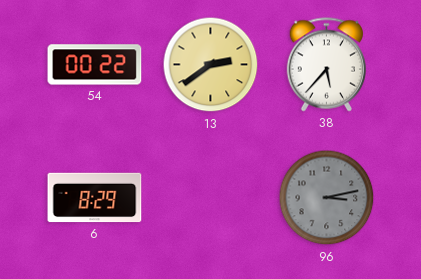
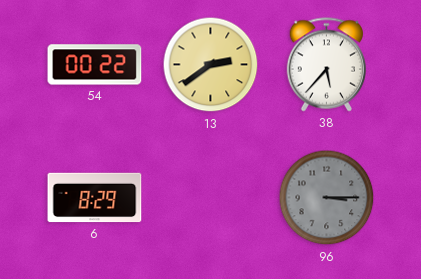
96: 3:13 -> 3:15
